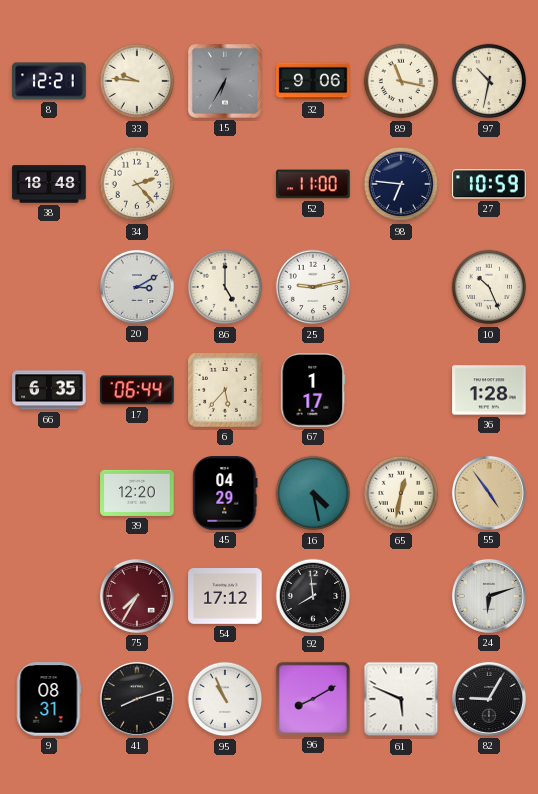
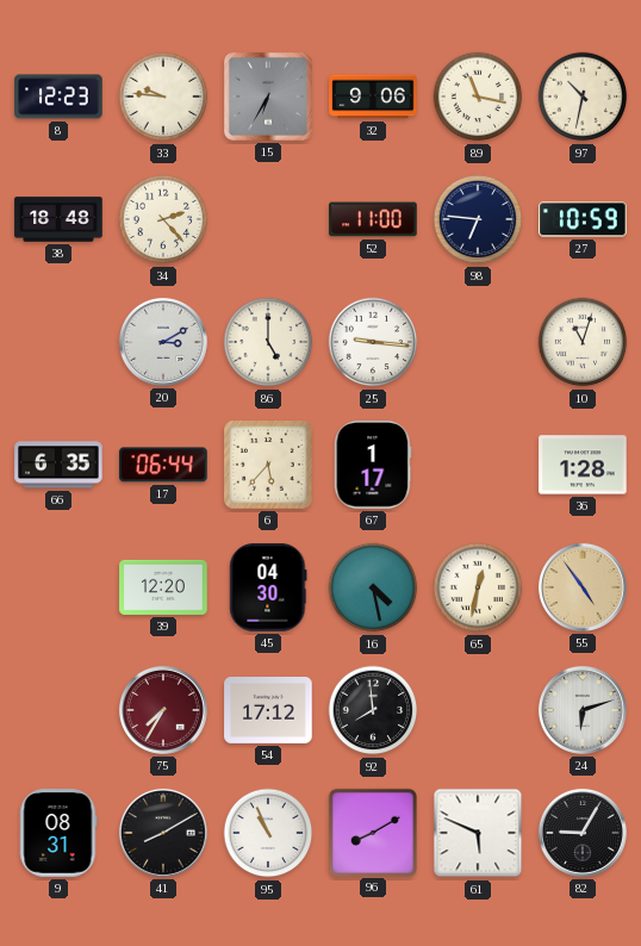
8: 12:21 -> 12:23
25: 9:13 -> 9:16
10: 10:26 -> 11:03
45: 04:29 -> 04:30
41: 8:12 -> 8:10
